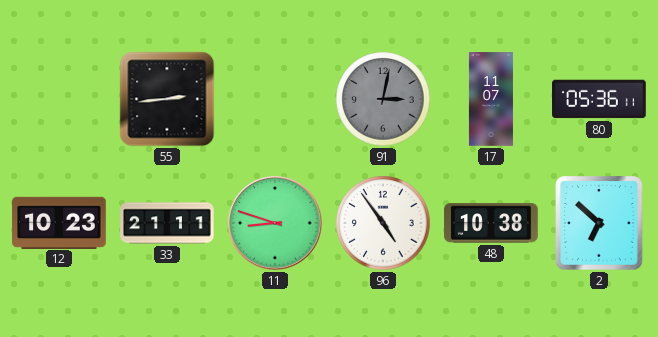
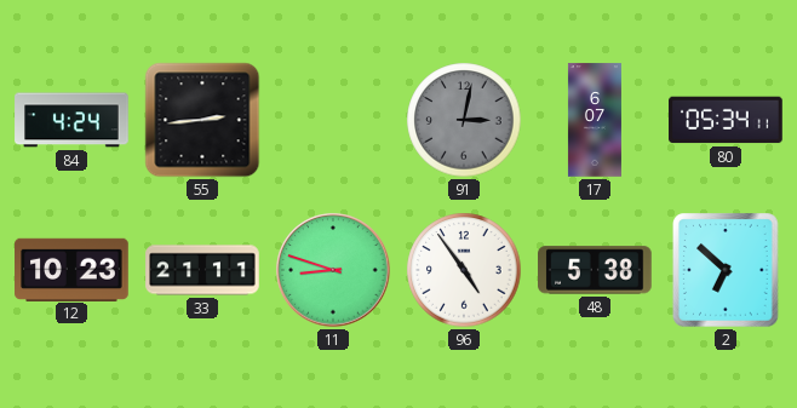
84: none -> 4:24
17: 11:07 -> 6:07
80: 05:36 -> 05:34
48: 10:38 -> 5:38
